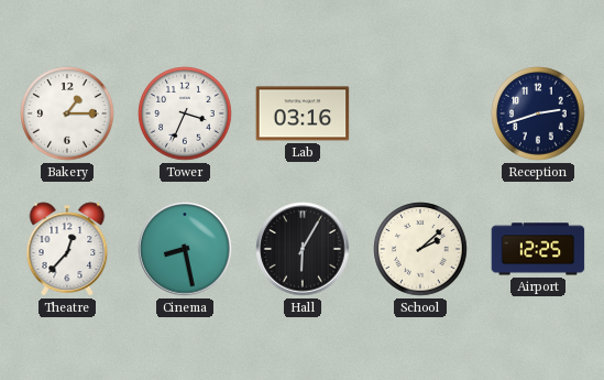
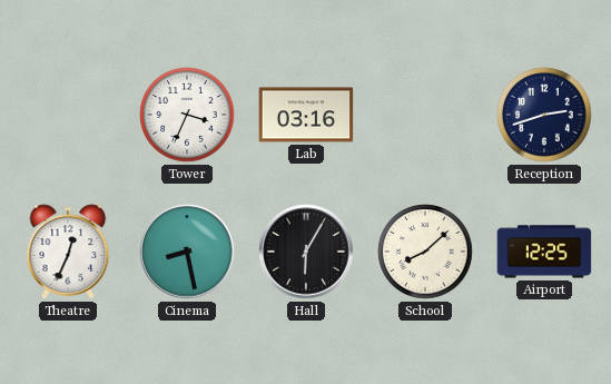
Bakery: 1:15 -> none
Theatre: 12:37 -> 12:34
School: 2:08 -> 8:08
